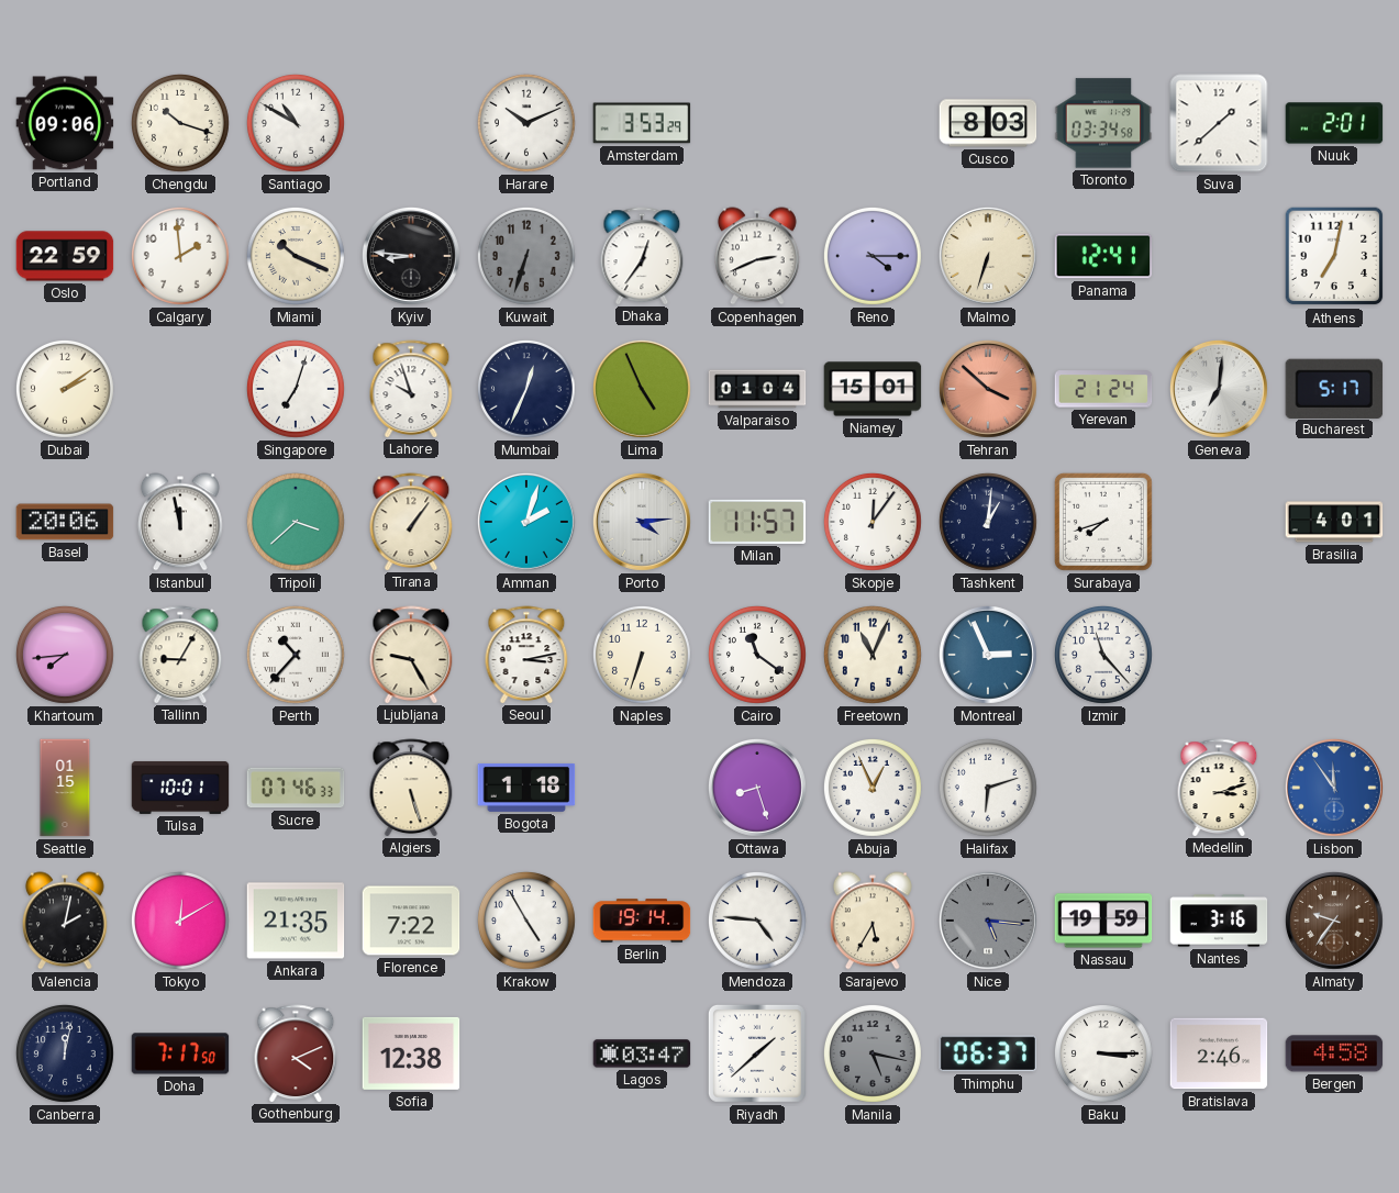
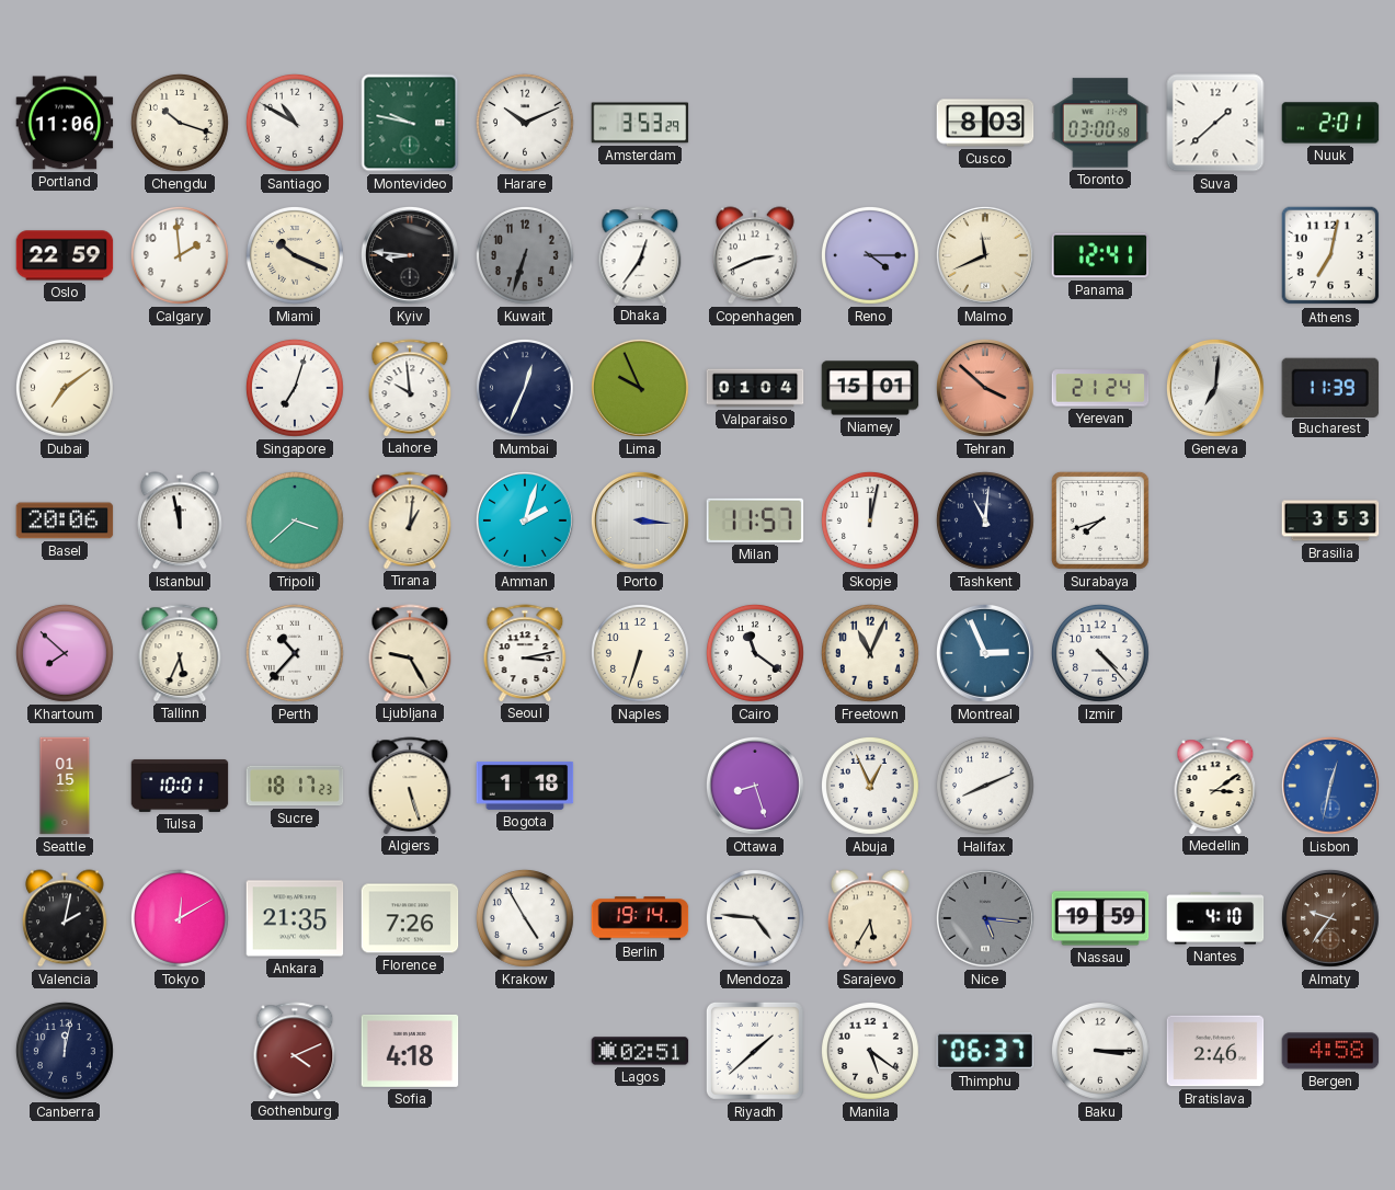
Portland: 09:06 -> 11:06
Montevideo: none -> 9:47
Toronto: 03:34 -> 03:00
Malmo: 6:33 -> 11:41
Dubai: 2:09 -> 7:09
Lahore: 9:57 -> 9:59
Lima: 4:56 -> 9:56
Bucharest: 5:17 -> 11:39
Tirana: 1:06 -> 1:01
Porto: 4:14 -> 3:16
Skopje: 12:06 -> 12:02
Tashkent: 1:01 -> 11:01
Brasilia: 4:01 -> 3:53
Khartoum: 7:44 -> 7:52
Tallinn: 9:05 -> 5:34
Izmir: 11:23 -> 4:23
Sucre: 07:46 -> 18:17
Halifax: 6:12 -> 8:11
Medellin: 3:12 -> 3:09
Lisbon: 11:54 -> 12:32
Florence: 7:22 -> 7:26
Nantes: 3:16 -> 4:10
Doha: 7:17 -> none
Sofia: 12:38 -> 4:18
Lagos: 03:47 -> 02:51
Manila: 5:17 -> 5:21
Manila dial: grey -> white
